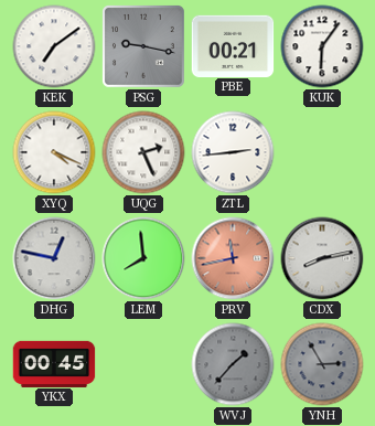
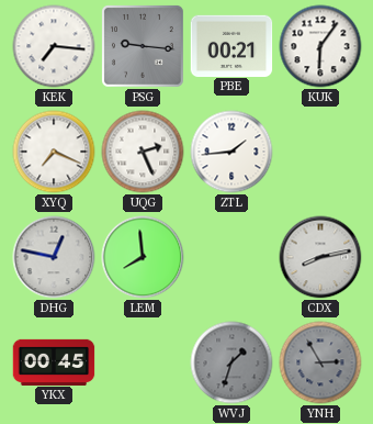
KEK: 7:09 -> 7:16
PSG: 9:17 -> 9:16
XYQ: 4:19 -> 7:19
ZTL: 2:44 -> 1:44
PRV: 11:43 -> none
WVJ: 1:37 -> 1:33
